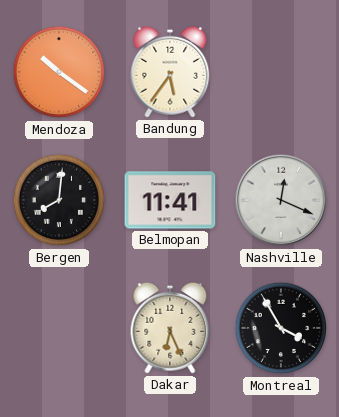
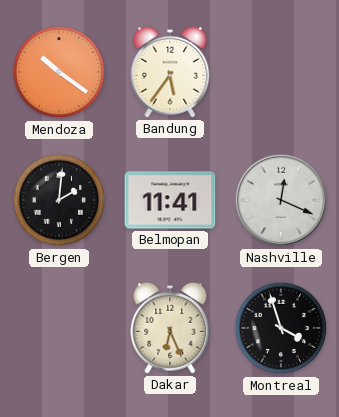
Bergen: 8:01 -> 2:01
Montreal: 3:55 -> 3:57
